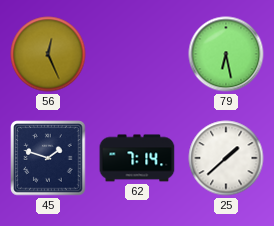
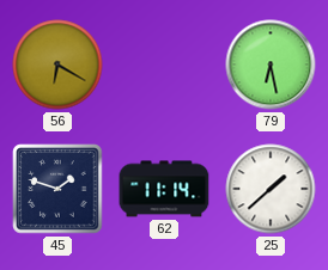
56: 12:26 -> 6:20
62: 7:14 -> 11:14
